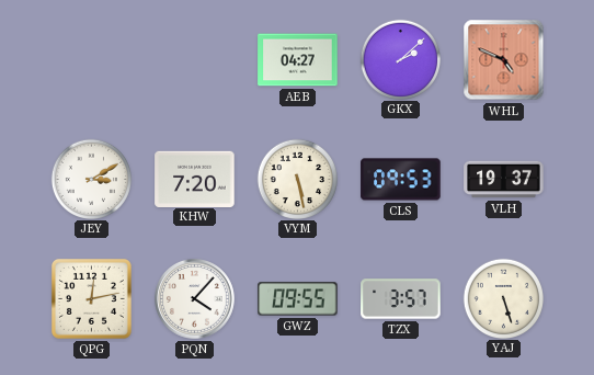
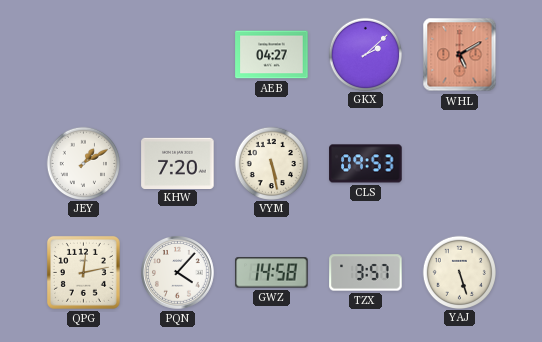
WHL: 4:49 -> 5:10
JEY: 3:10 -> 1:10
VLH: 19:37 -> none
GWZ: 09:55 -> 14:58
